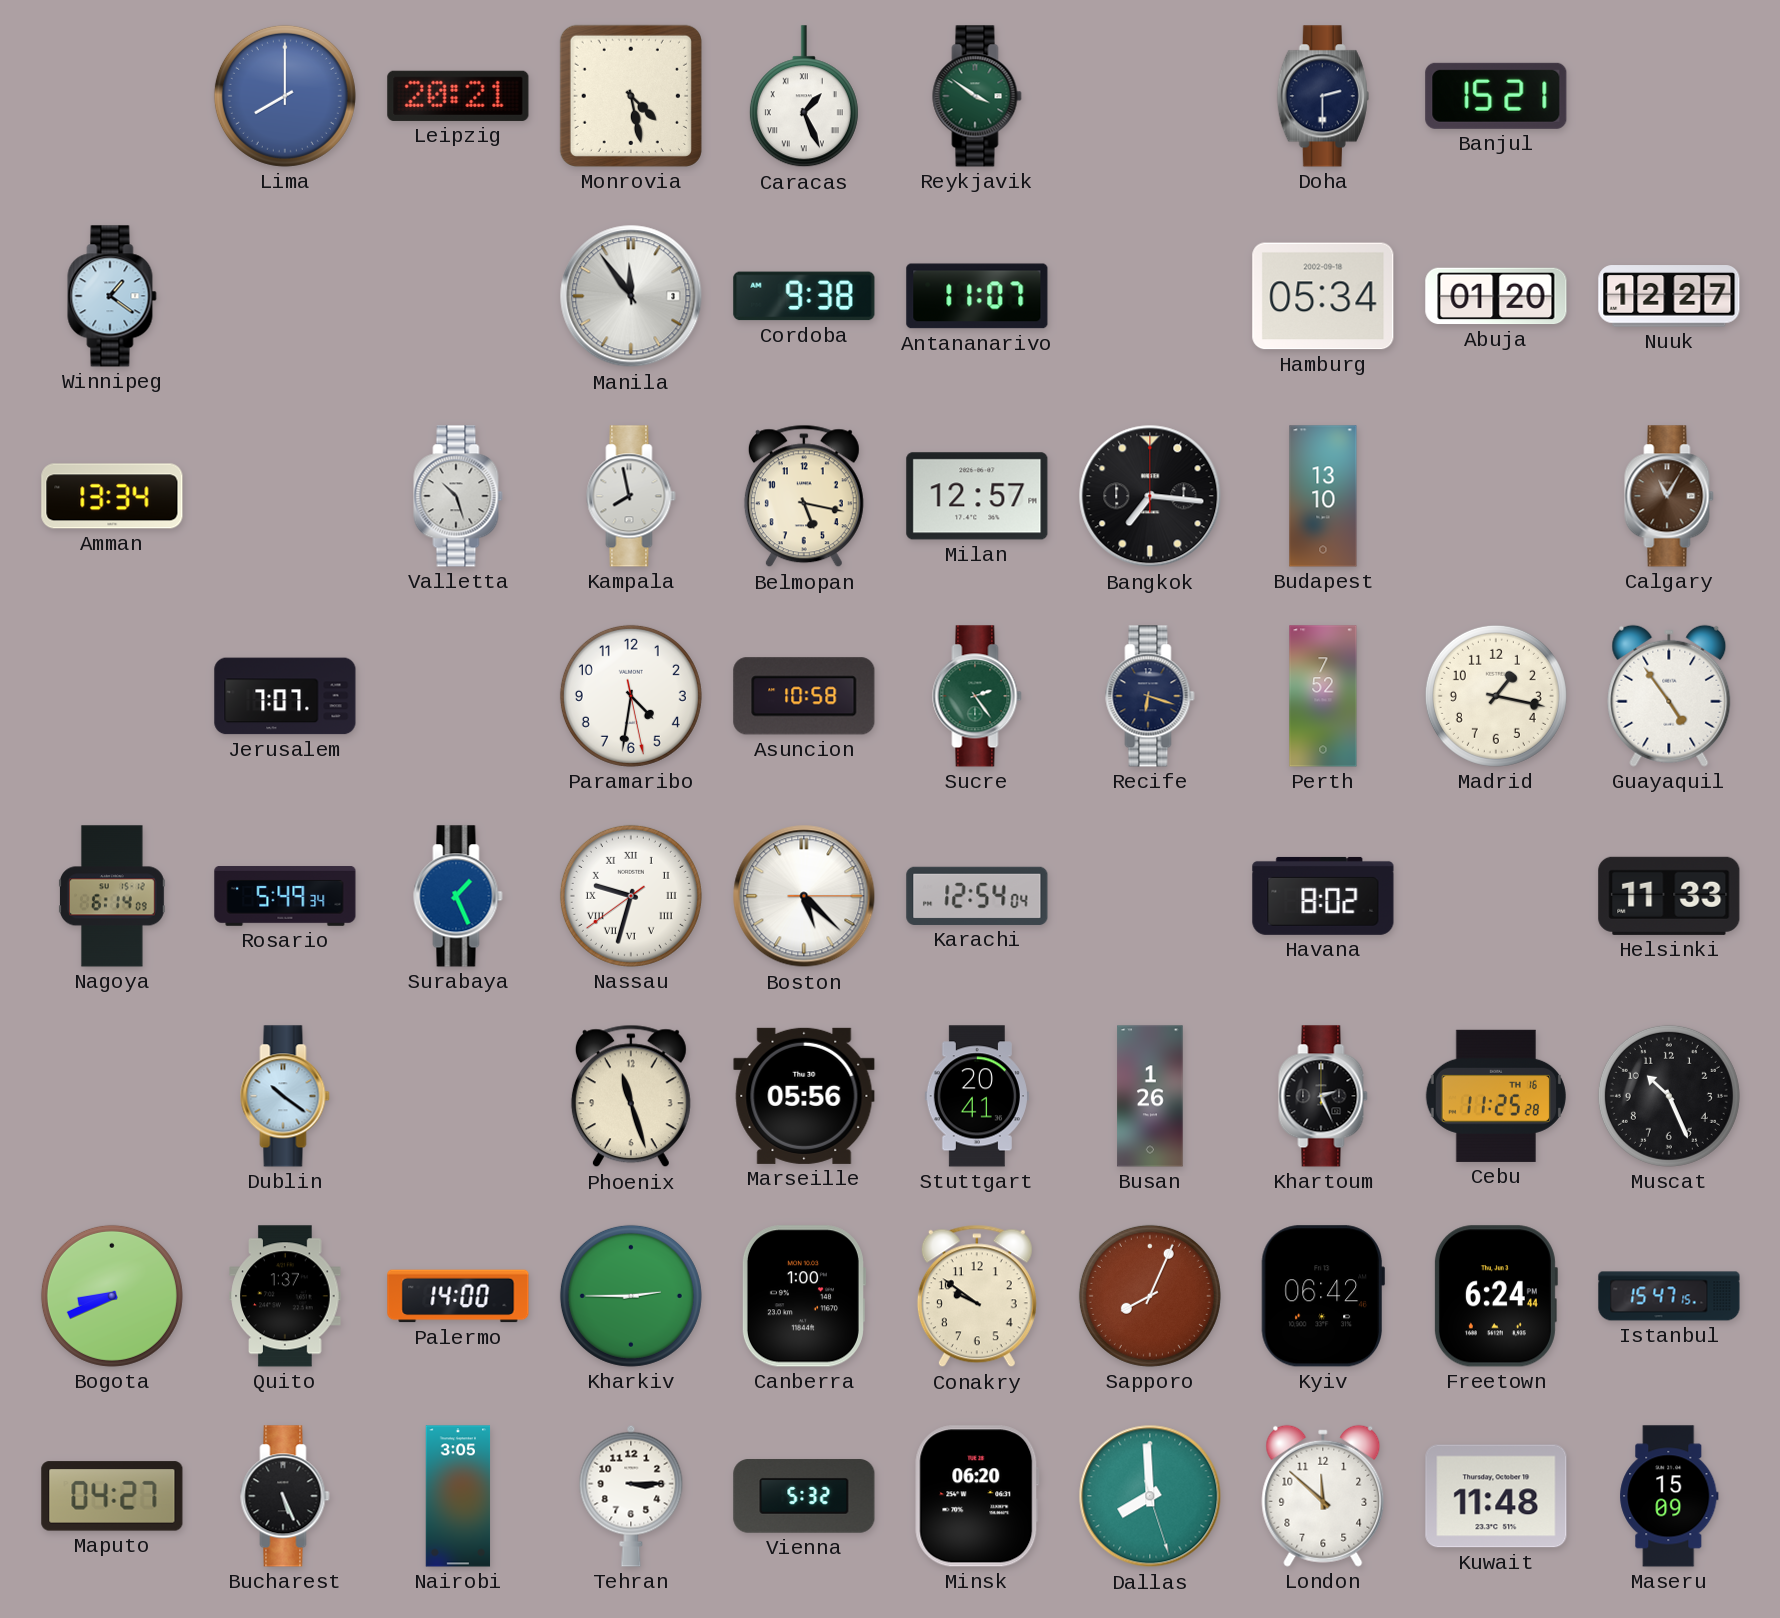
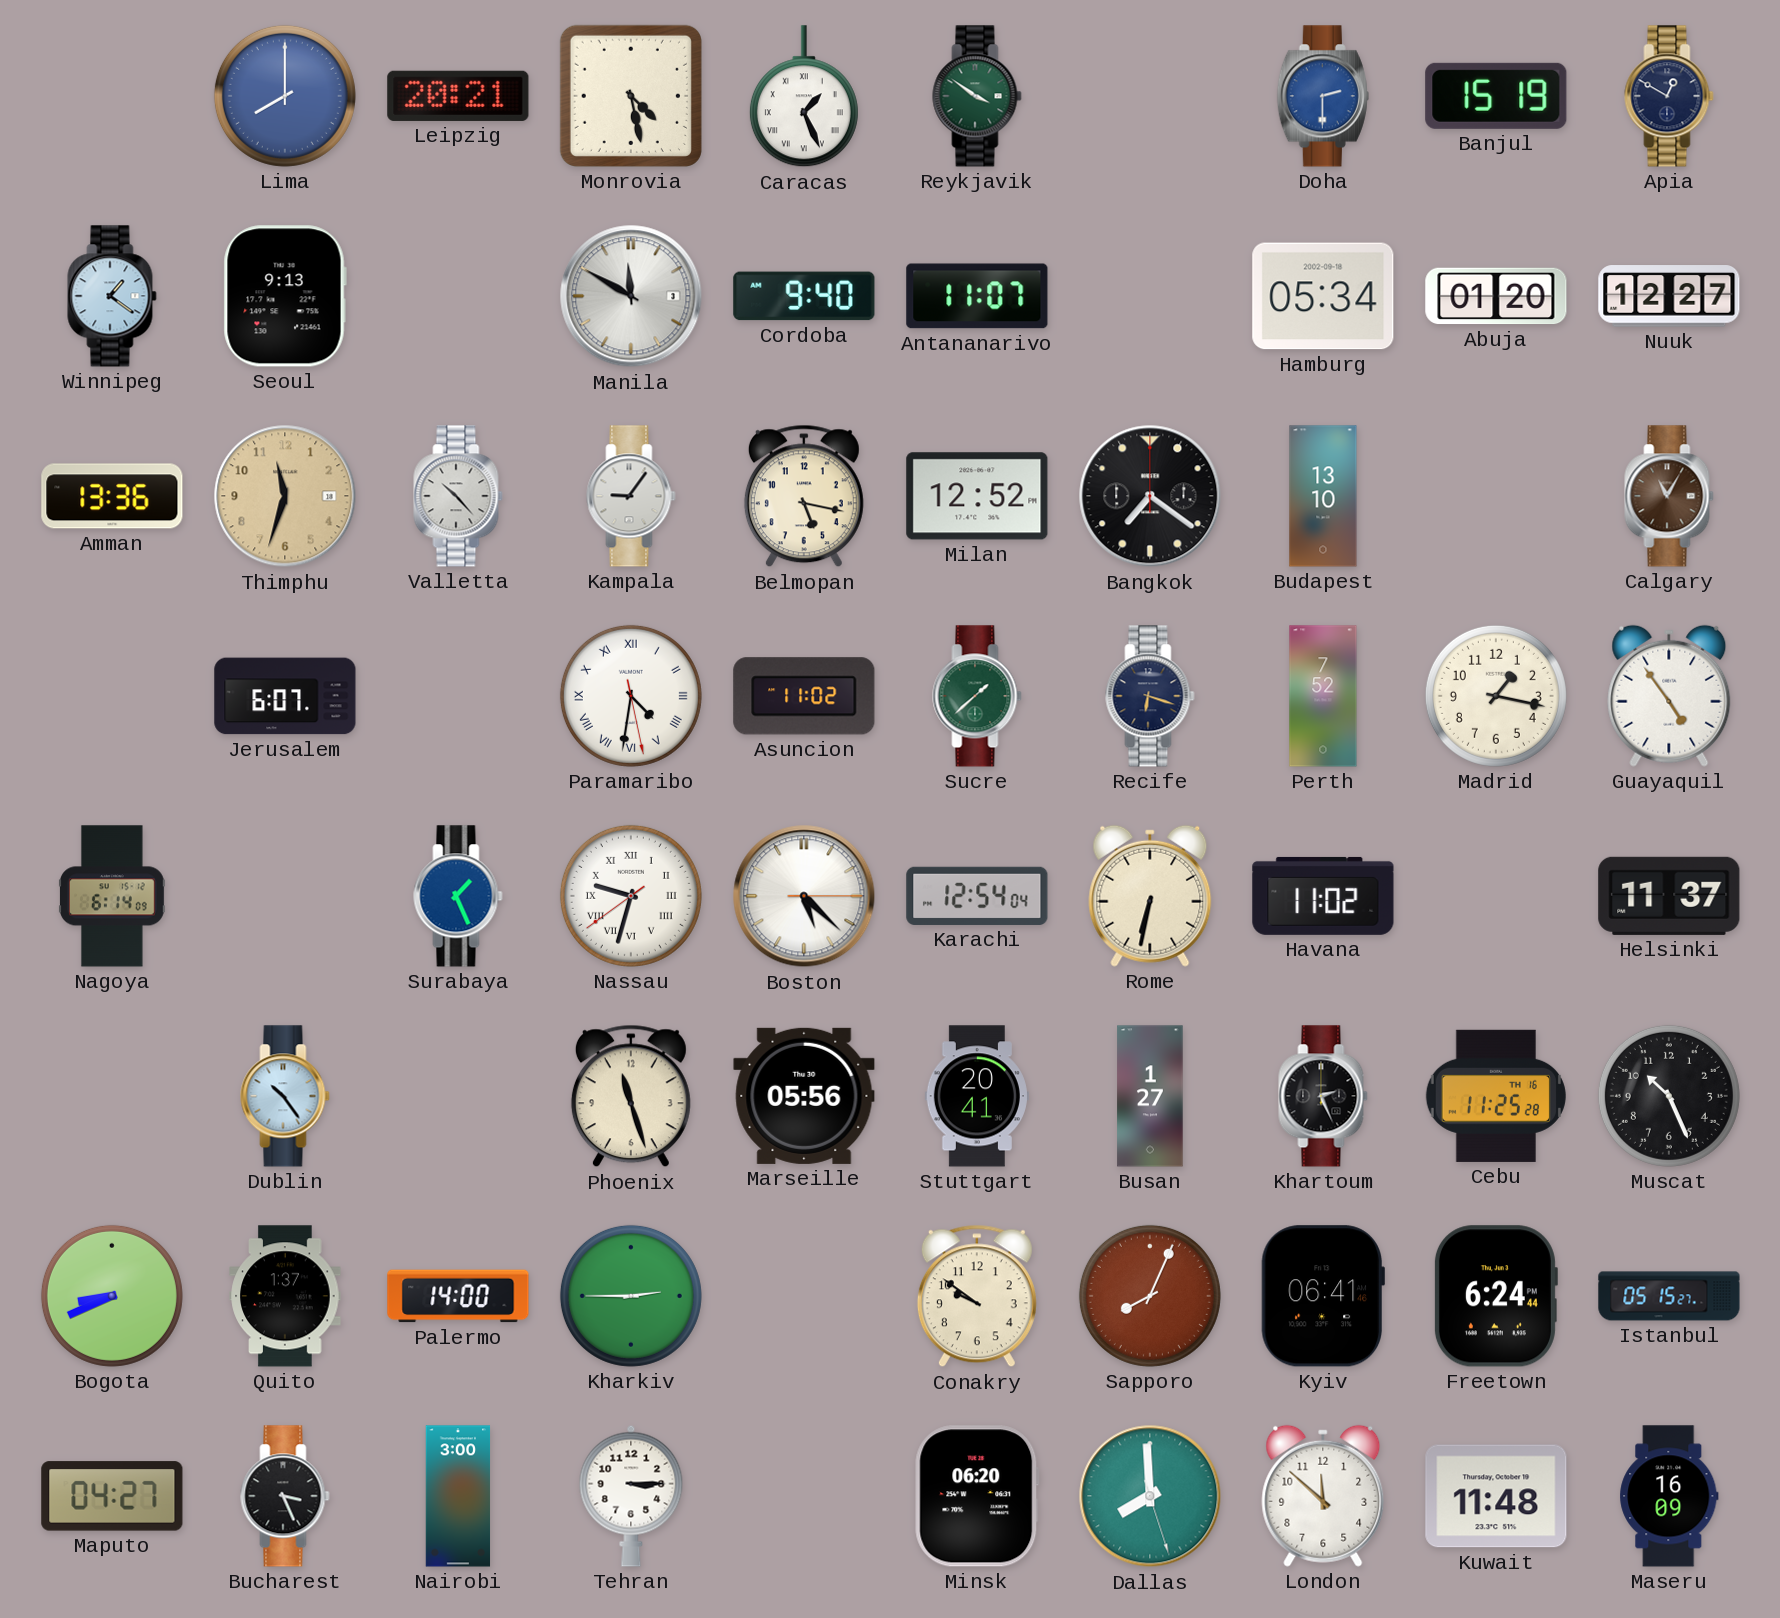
Doha dial: navy -> blue
Banjul: 15:21 -> 15:19
Apia: none -> 12:50
Seoul: none -> 9:13
Manila: 11:54 -> 11:50
Cordoba: 9:38 -> 9:40
Amman: 13:34 -> 13:36
Thimphu: none -> 11:33
Valletta: 10:27 -> 10:23
Kampala: 7:58 -> 9:06
Milan: 12:57 -> 12:52
Bangkok: 7:16 -> 7:21
Jerusalem: 7:07 -> 6:07
Paramaribo numerals: Arabic -> Roman
Asuncion: 10:58 -> 11:02
Sucre: 2:24 -> 1:38
Rosario: 5:49 -> none
Rome: none -> 6:32
Havana: 8:02 -> 11:02
Helsinki: 11:33 -> 11:37
Dublin: 10:21 -> 10:24
Busan: 1:26 -> 1:27
Canberra: 1:00 -> none
Kyiv: 06:42 -> 06:41
Istanbul: 15:47 -> 05:15
Bucharest: 5:26 -> 3:26
Nairobi: 3:05 -> 3:00
Vienna: 5:32 -> none
Maseru: 15:09 -> 16:09
